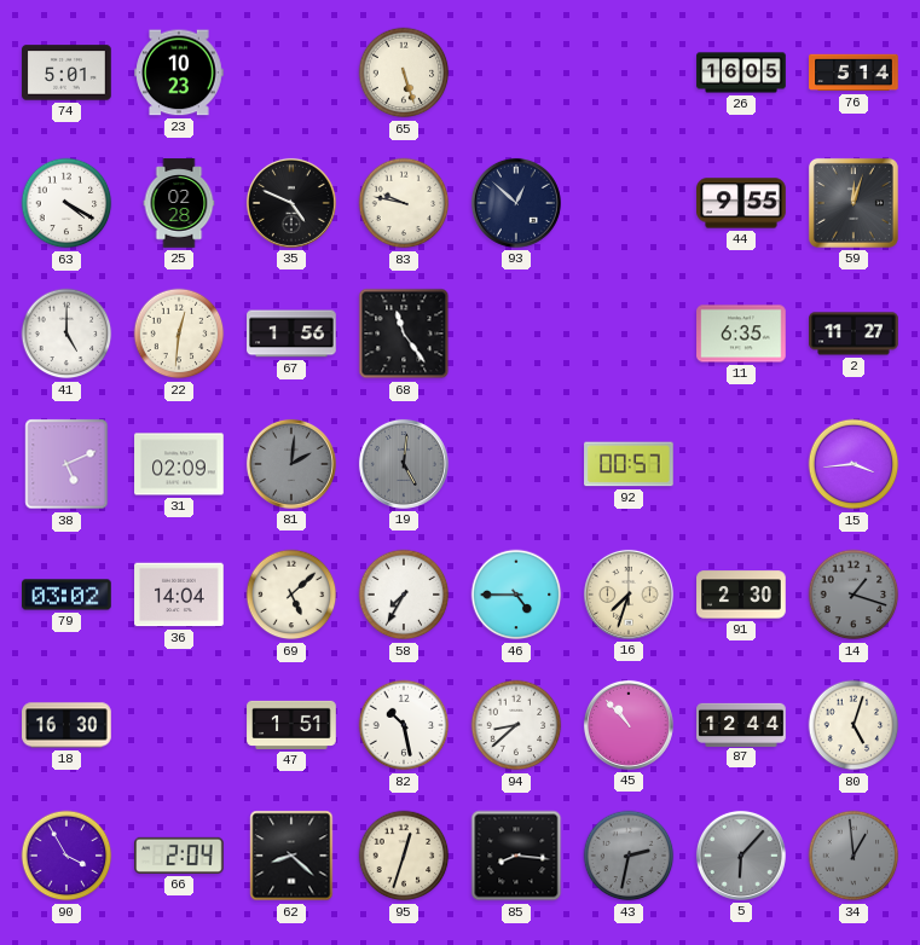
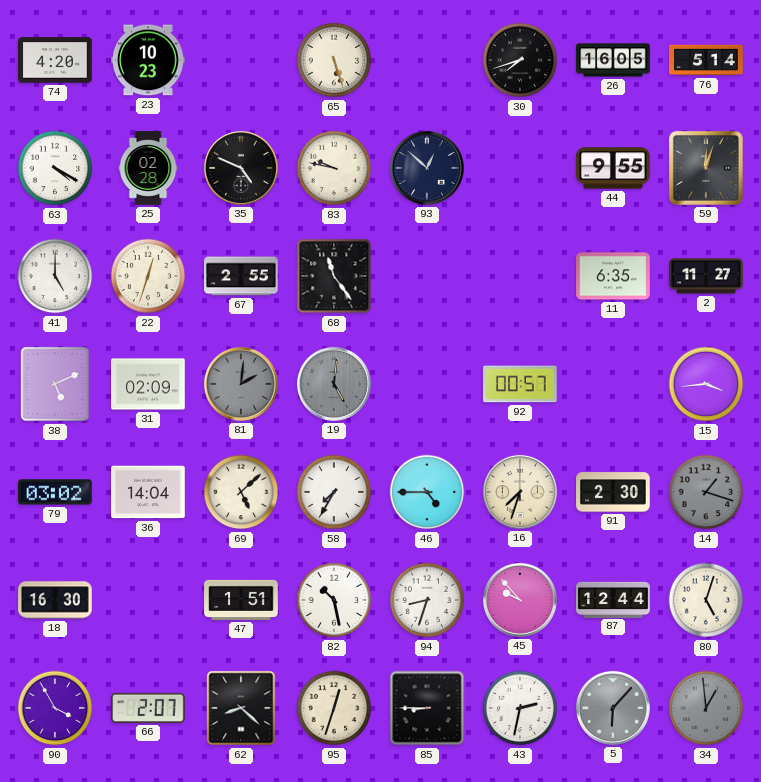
74: 5:01 -> 4:20
30: none -> 7:42
22: 12:31 -> 12:33
67: 1:56 -> 2:55
94: 8:38 -> 8:33
45: 10:53 -> 9:53
66: 2:04 -> 2:07
85: 8:16 -> 8:45
43 dial: grey -> white
